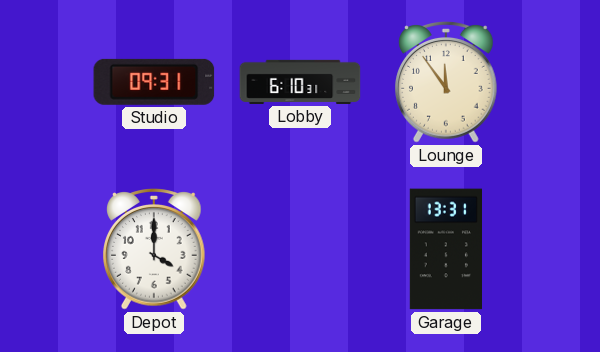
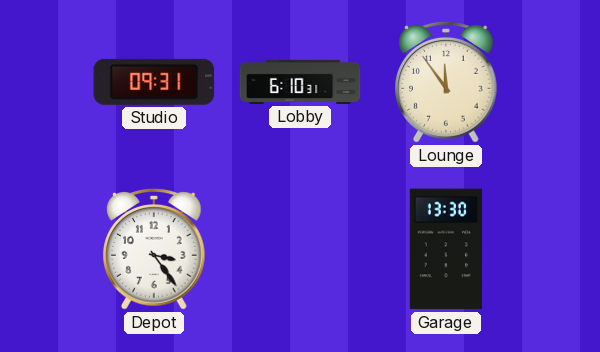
Depot: 4:00 -> 3:24
Garage: 13:31 -> 13:30
